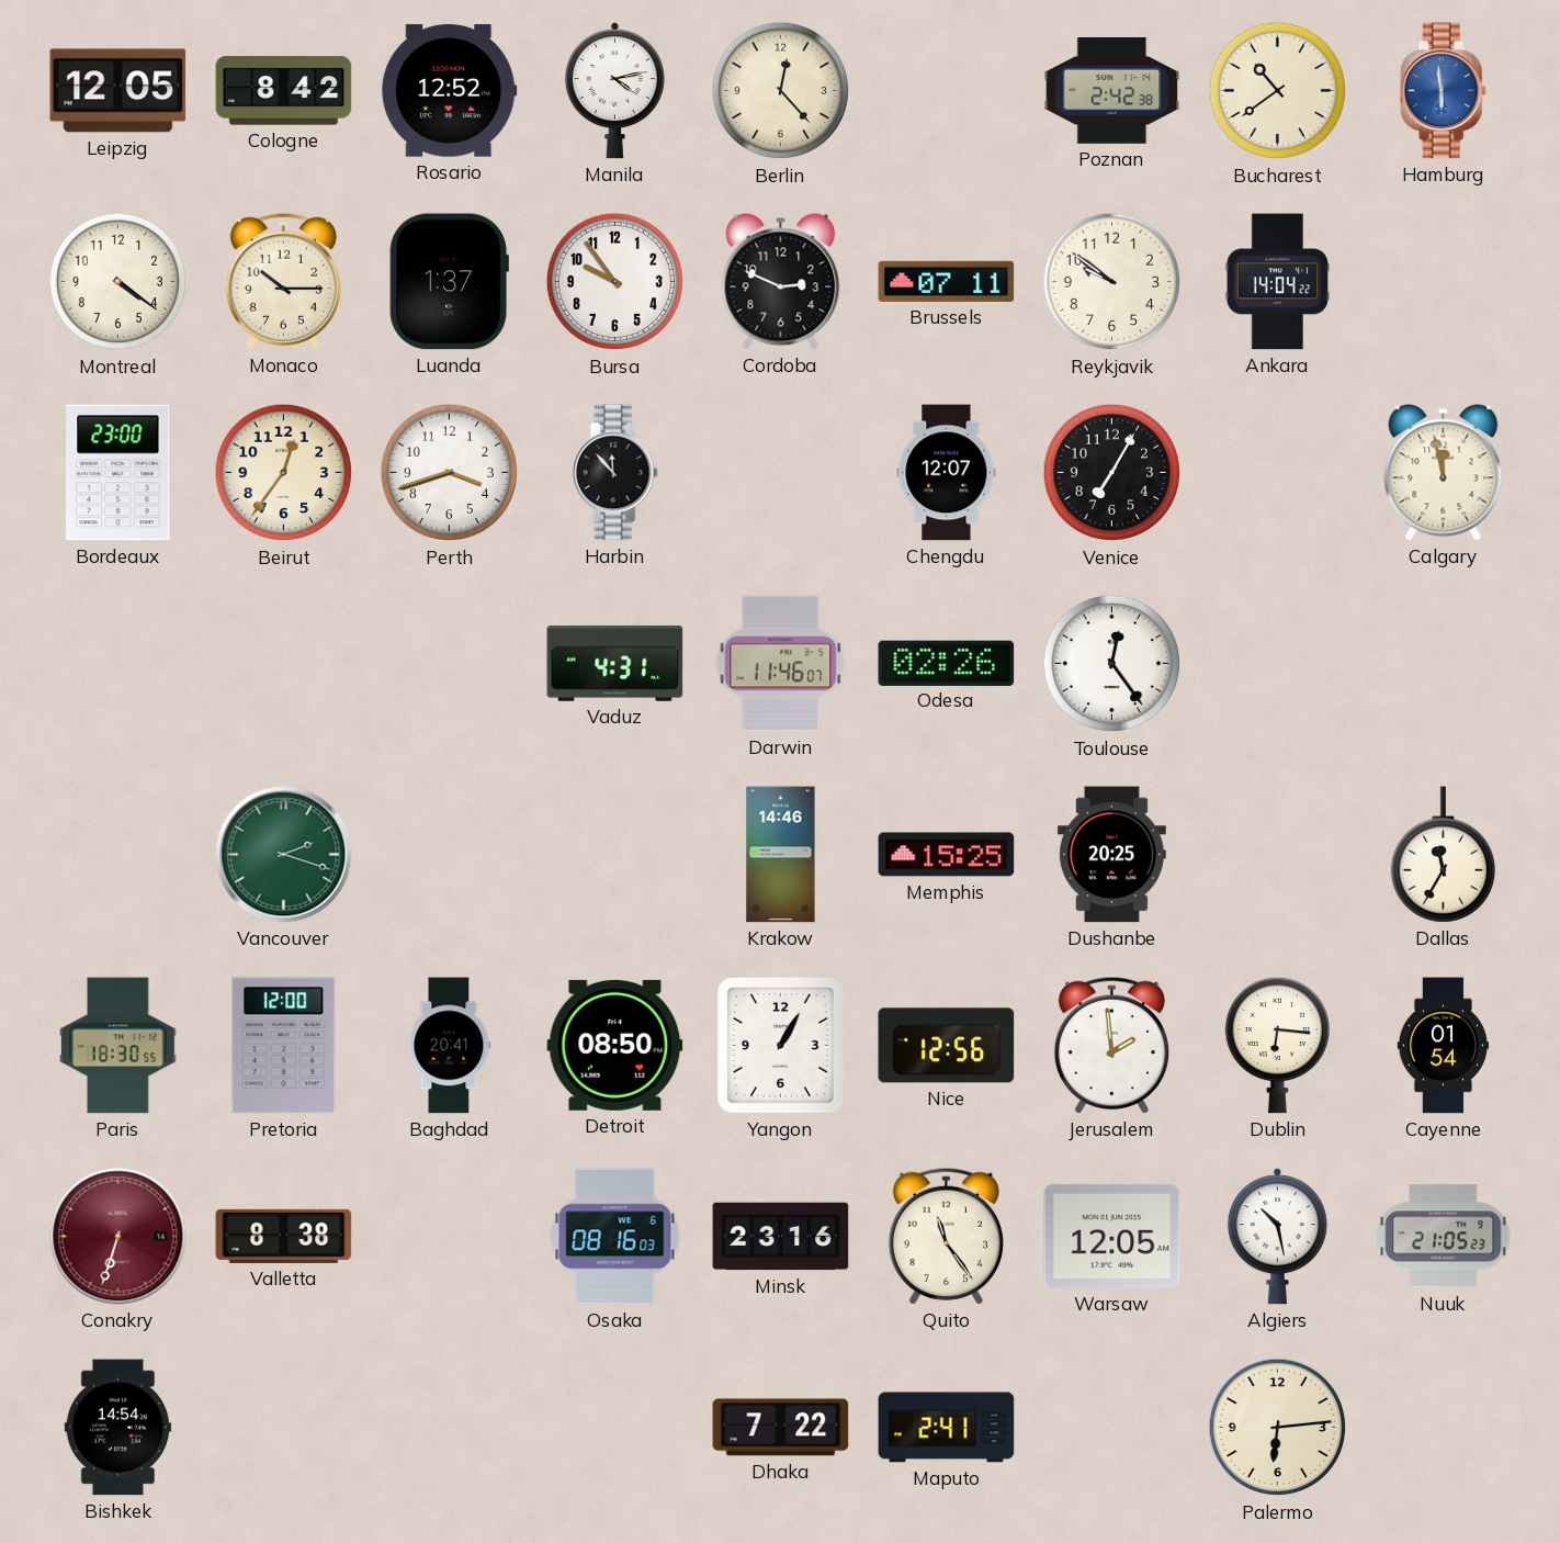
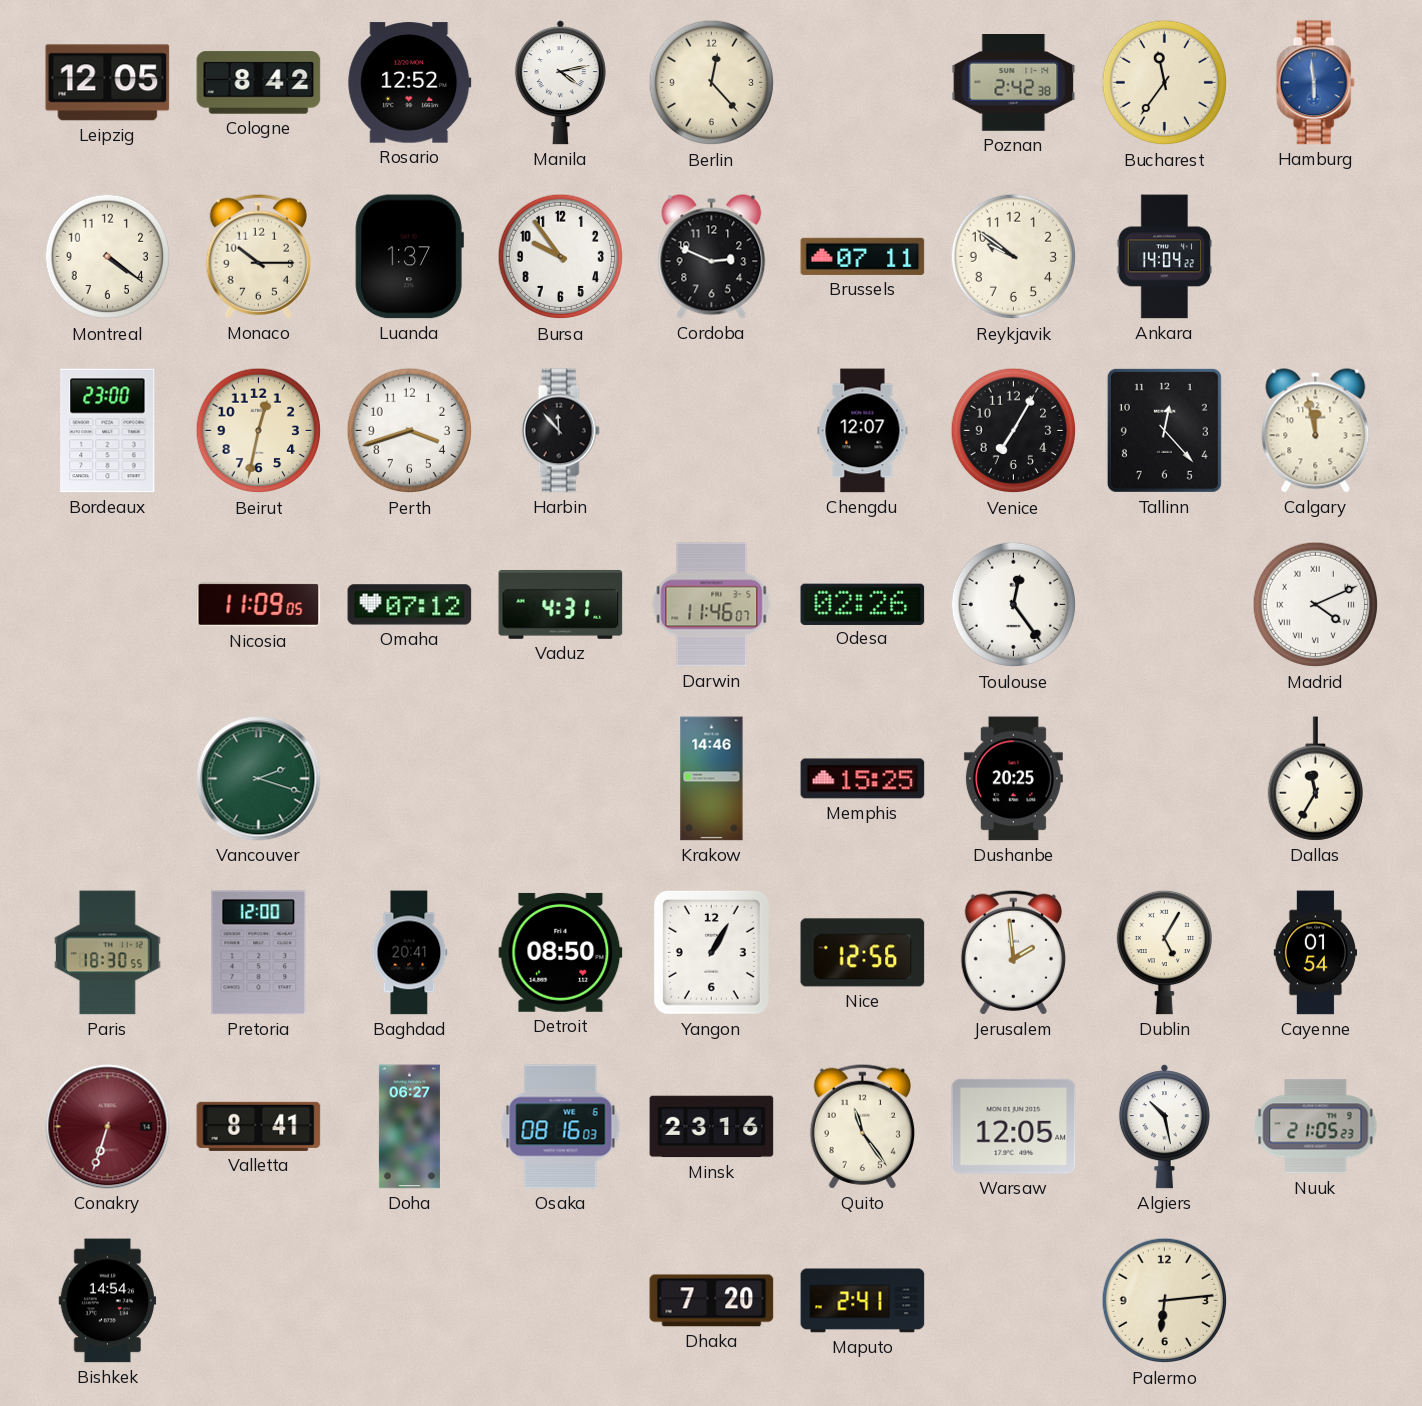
Bucharest: 10:39 -> 11:36
Beirut: 12:36 -> 12:32
Tallinn: none -> 12:23
Nicosia: none -> 11:09
Omaha: none -> 07:12
Madrid: none -> 4:11
Dublin: 6:16 -> 5:05
Valletta: 8:38 -> 8:41
Doha: none -> 06:27
Dhaka: 7:22 -> 7:20
